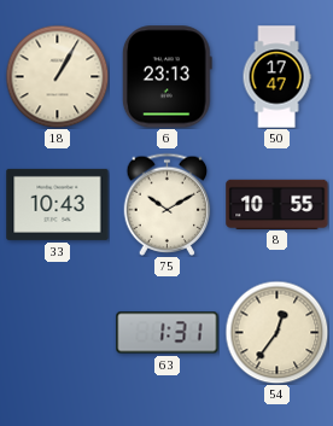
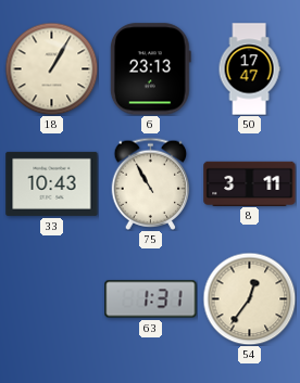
75: 10:10 -> 10:55
8: 10:55 -> 3:11
